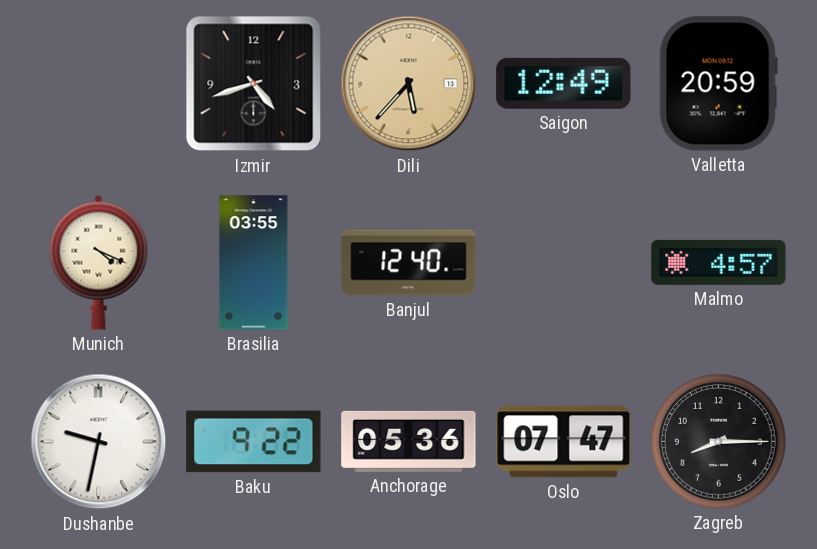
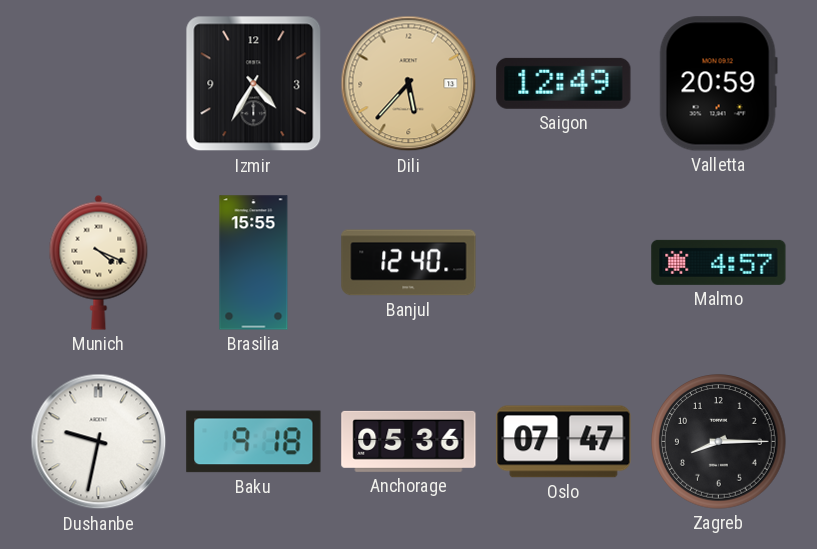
Izmir: 4:42 -> 4:35
Brasilia: 03:55 -> 15:55
Baku: 9:22 -> 9:18
